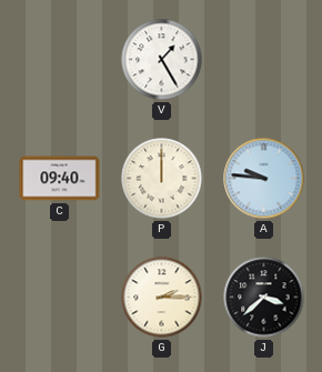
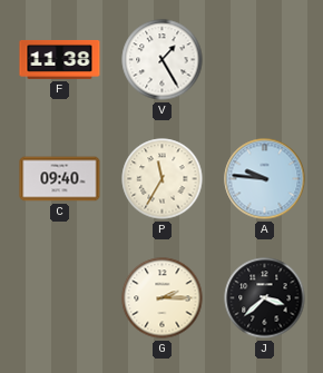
F: none -> 11:38
P: 12:00 -> 11:35
